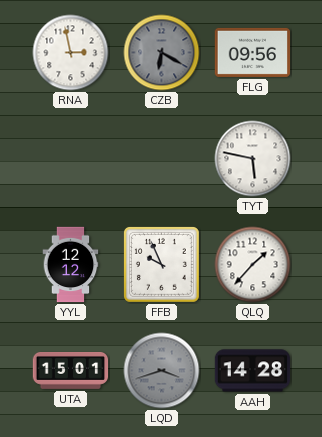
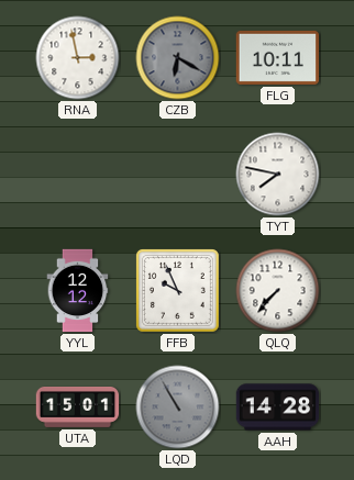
FLG: 09:56 -> 10:11
TYT: 5:47 -> 7:47
QLQ: 1:37 -> 7:37
LQD: 3:42 -> 10:55
